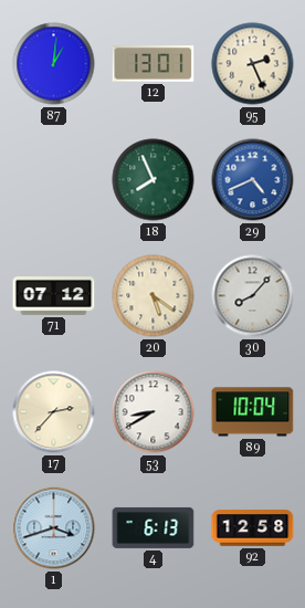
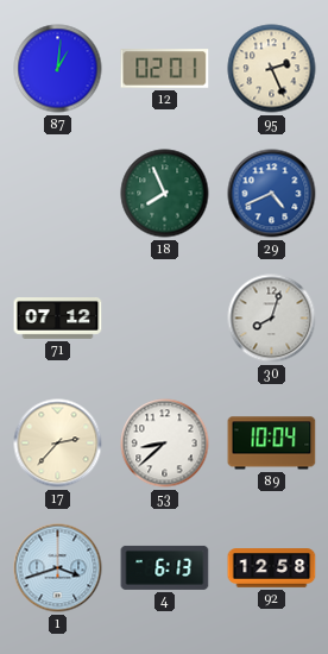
12: 13:01 -> 02:01
20: 5:21 -> none
30: 8:07 -> 8:03
53: 8:40 -> 8:38
